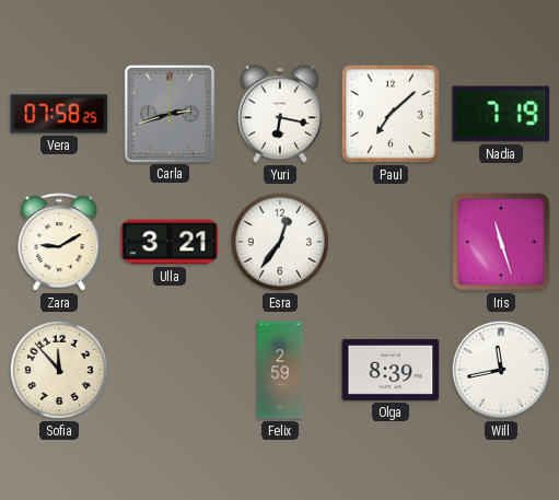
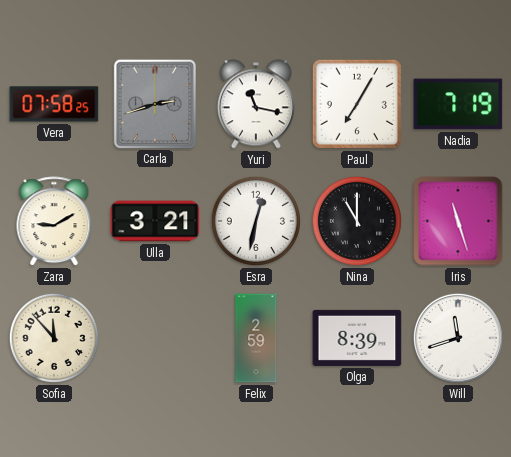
Yuri: 6:17 -> 11:17
Paul: 7:08 -> 7:05
Esra: 12:36 -> 12:32
Nina: none -> 11:00
Will: 11:43 -> 11:42
